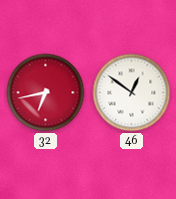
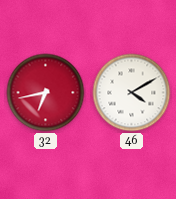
46: 12:51 -> 4:10
